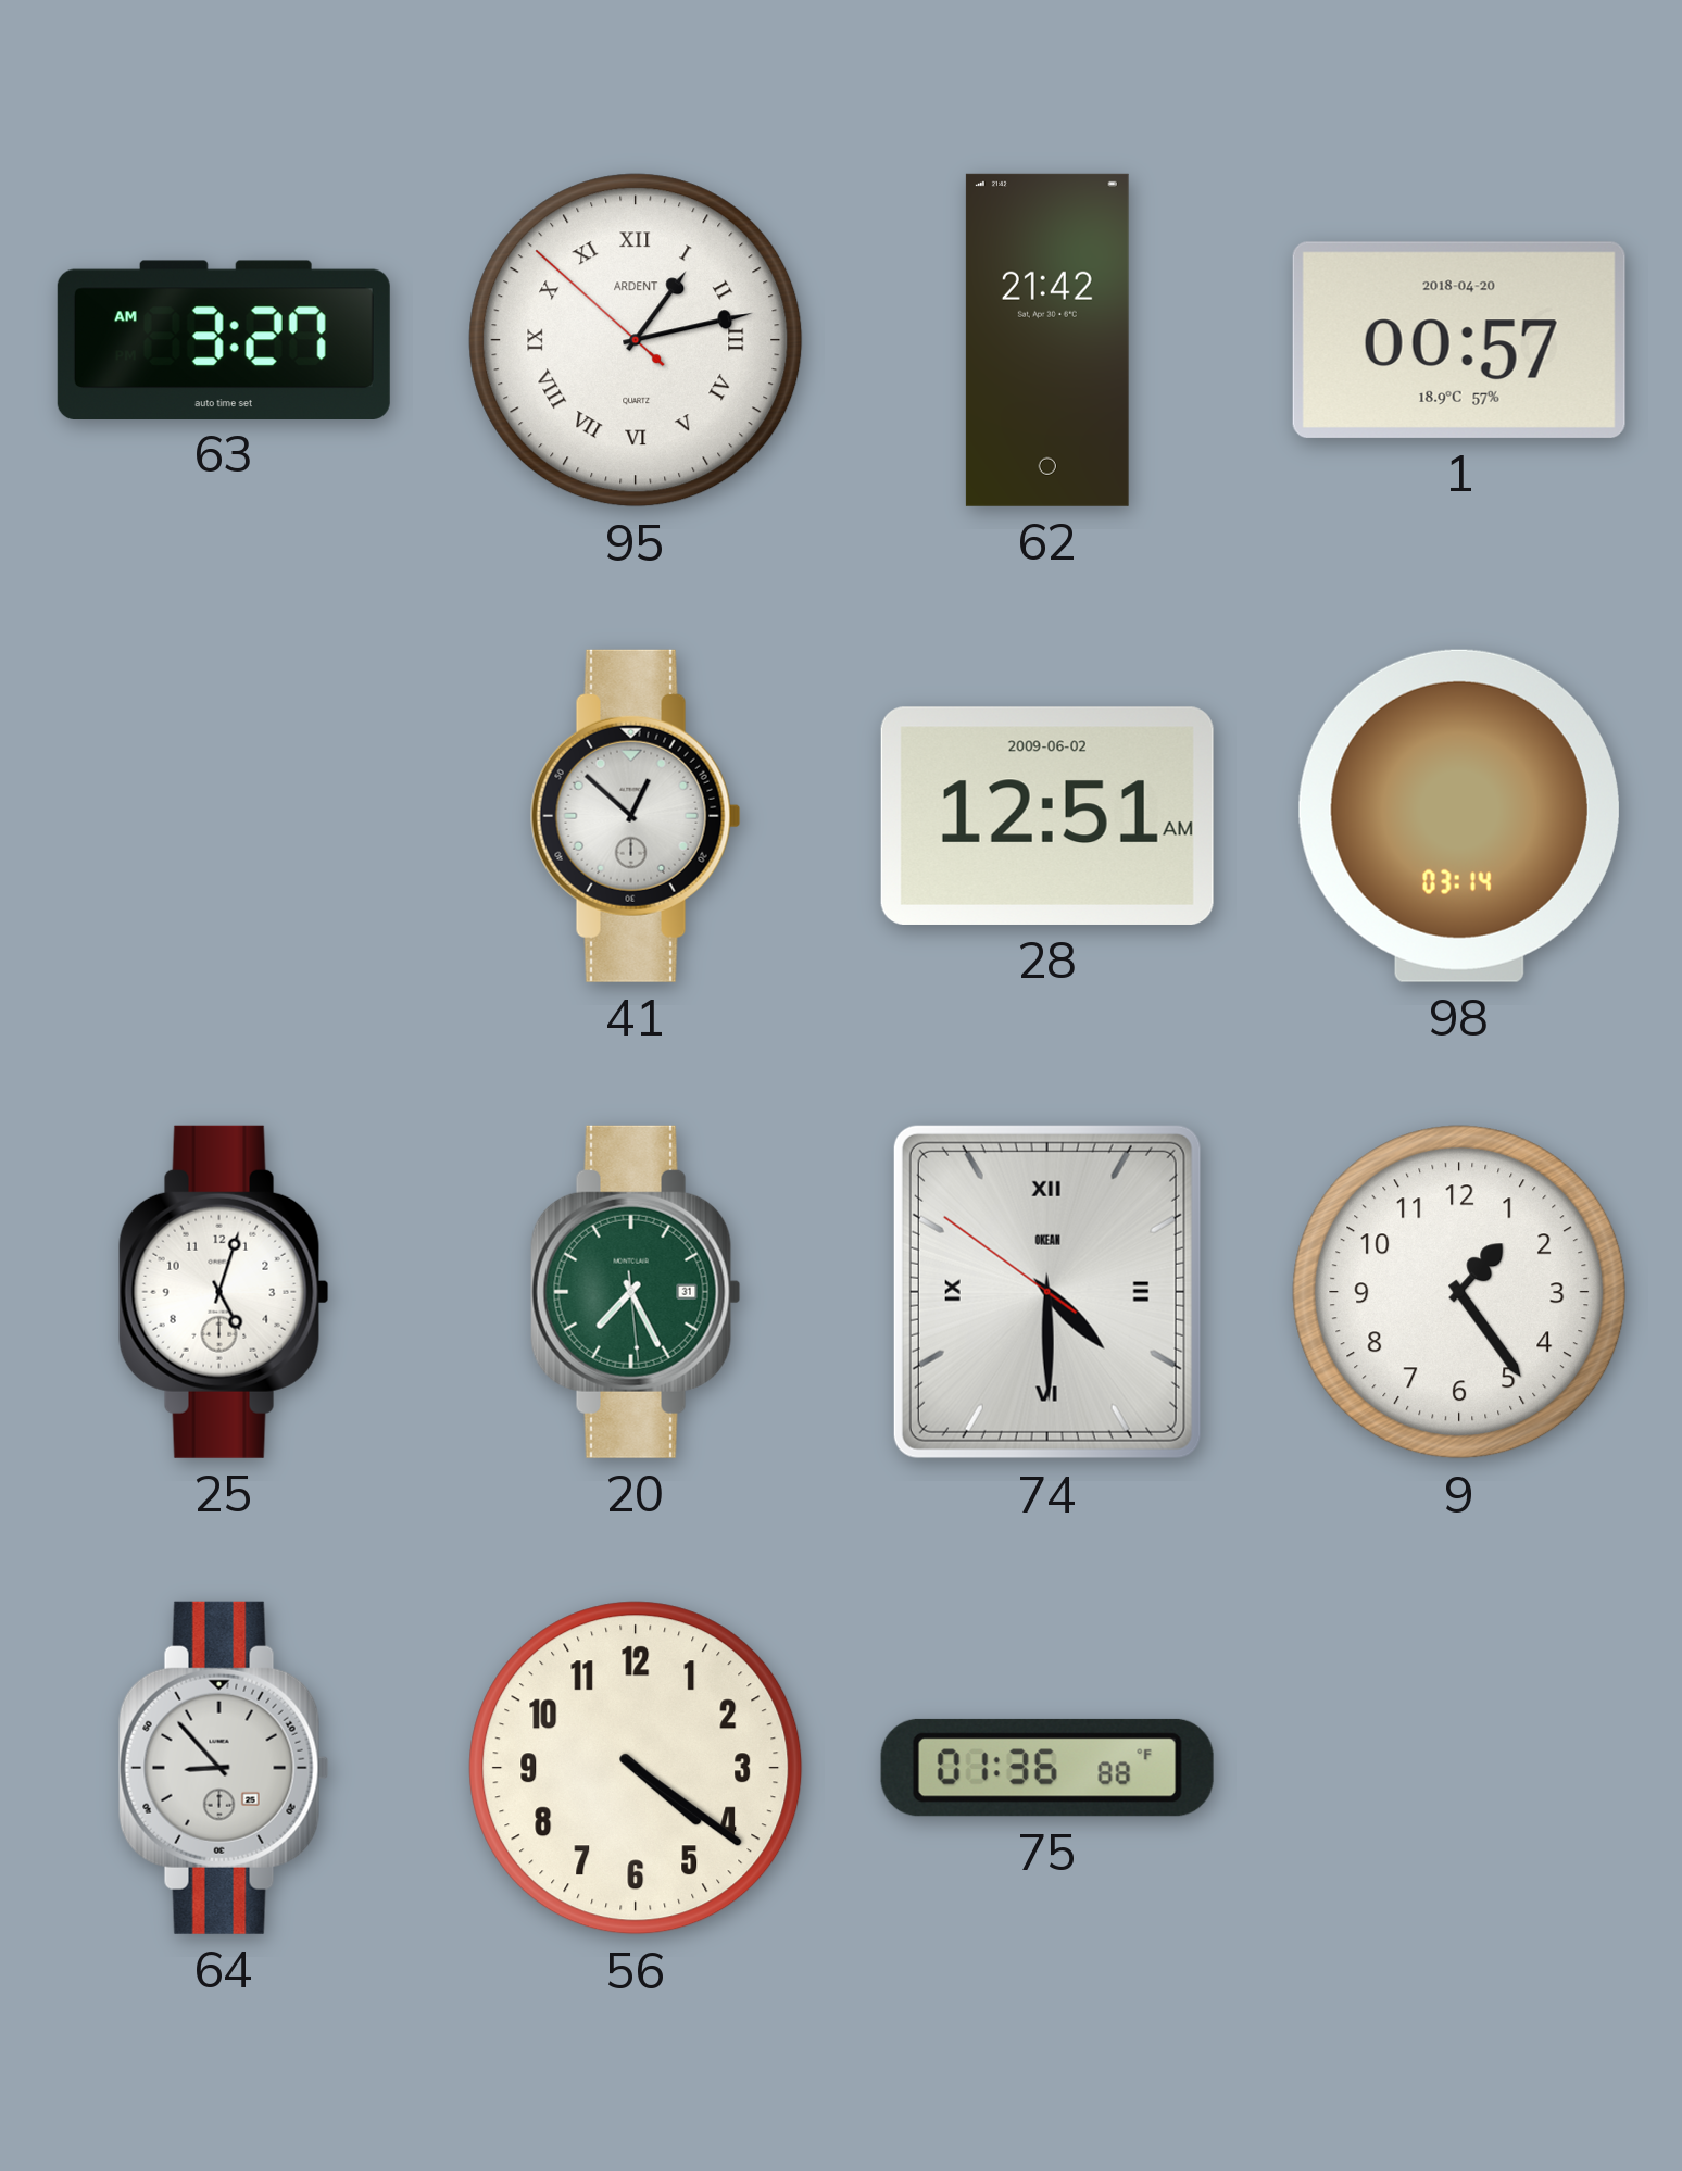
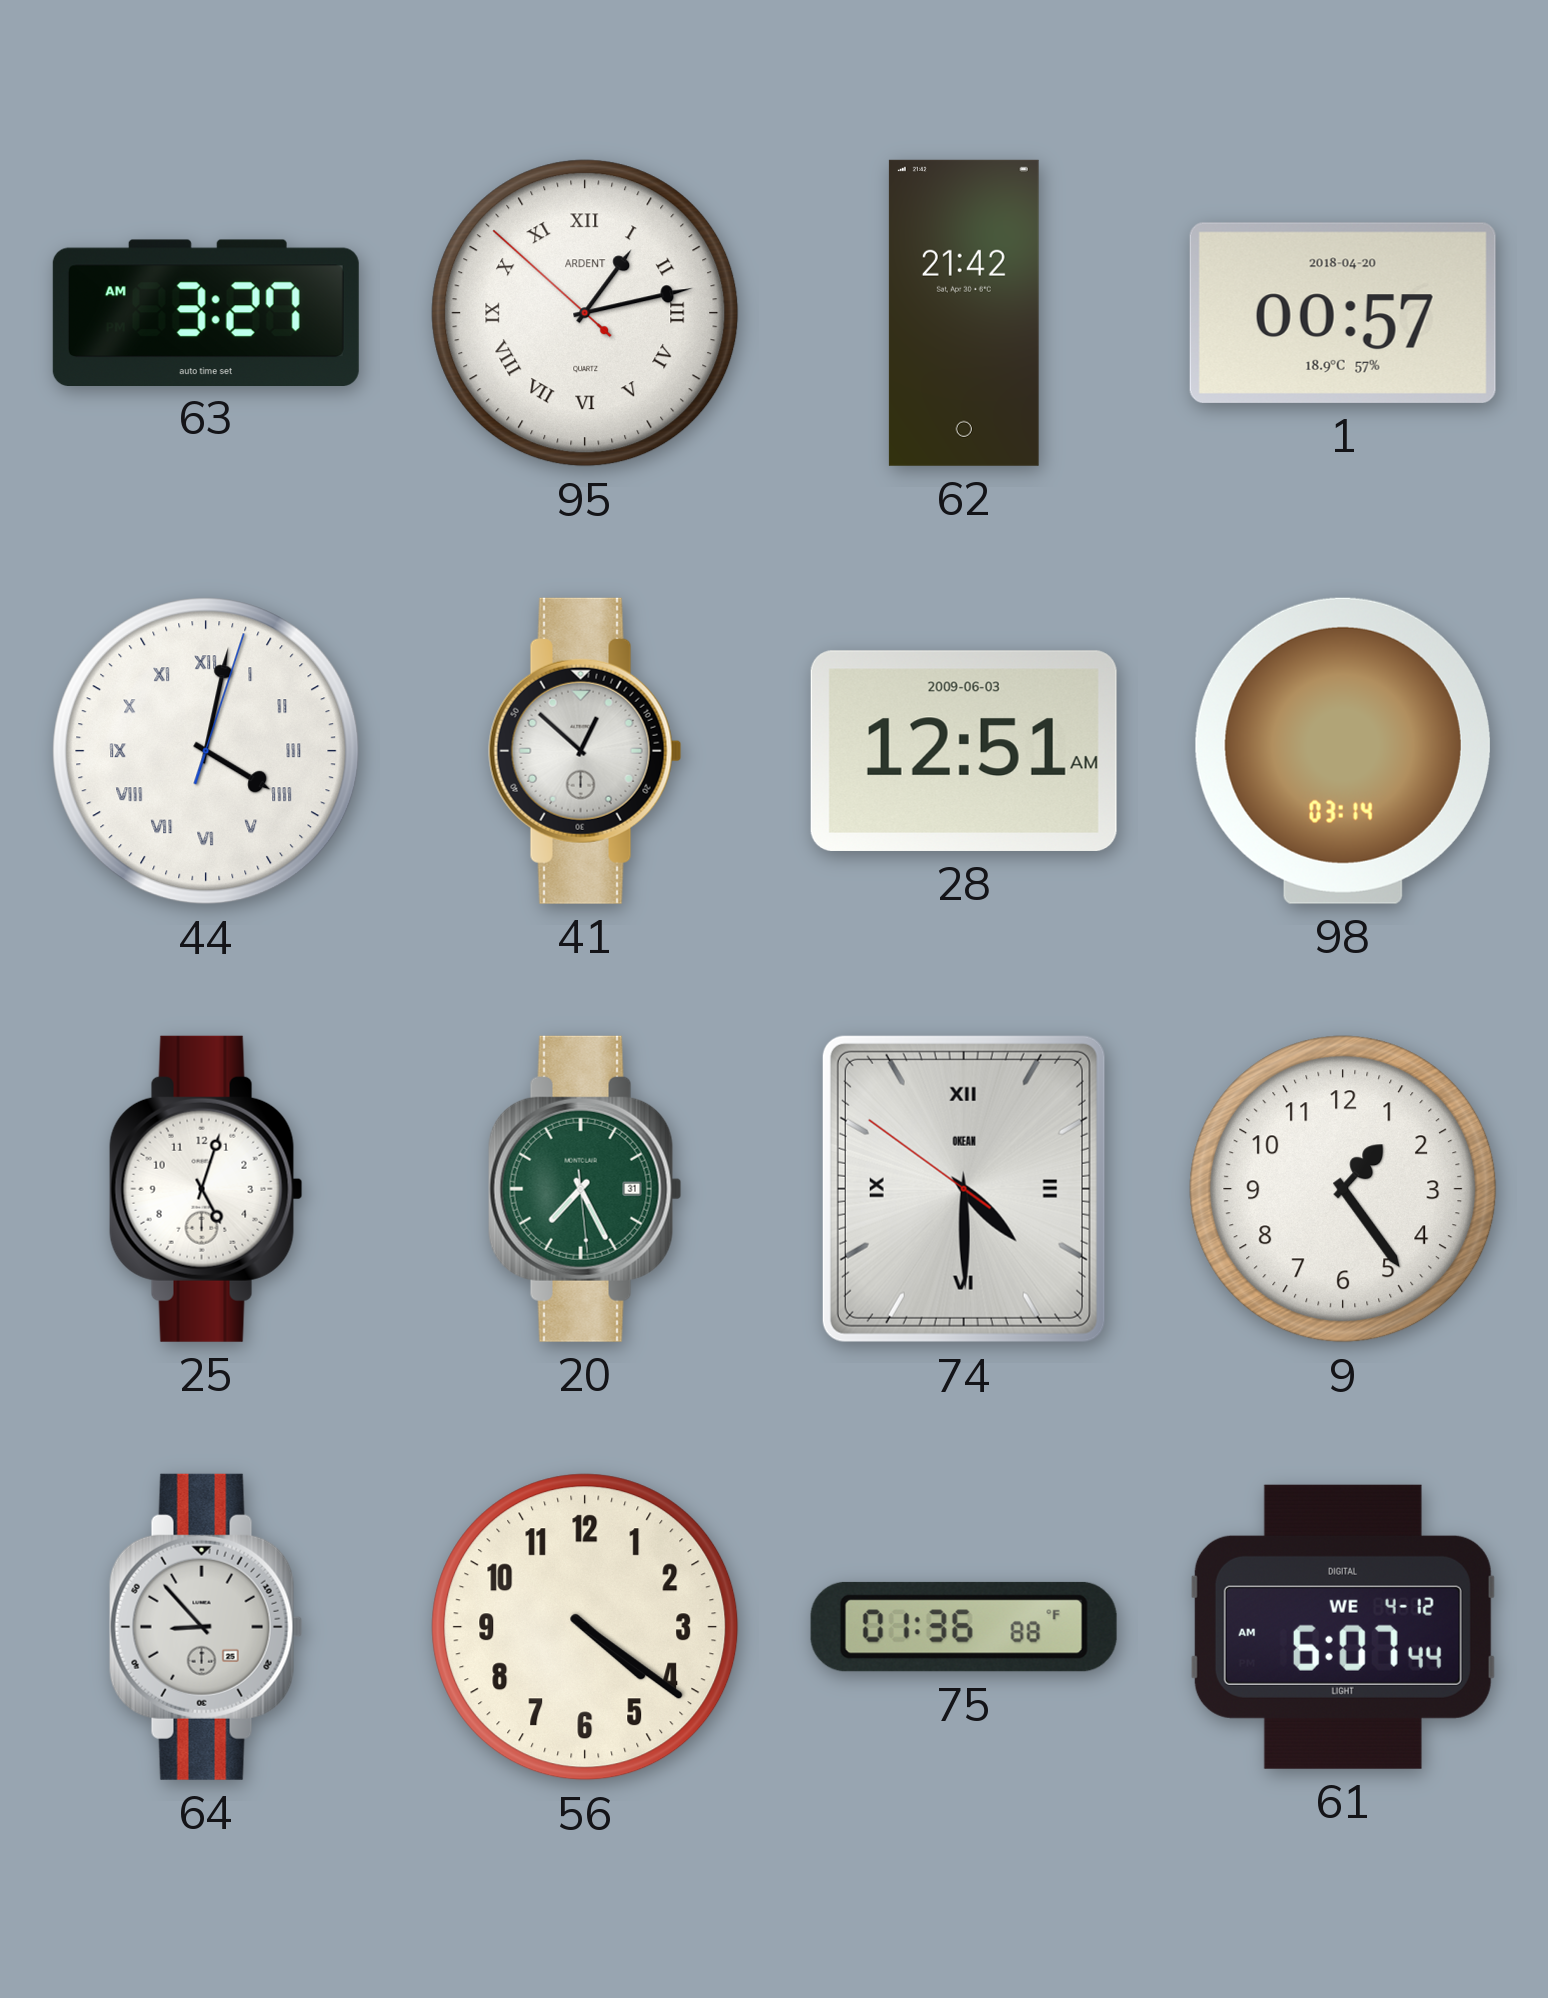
44: none -> 4:02
28 date: 2009-06-02 -> 2009-06-03
61: none -> 6:07
